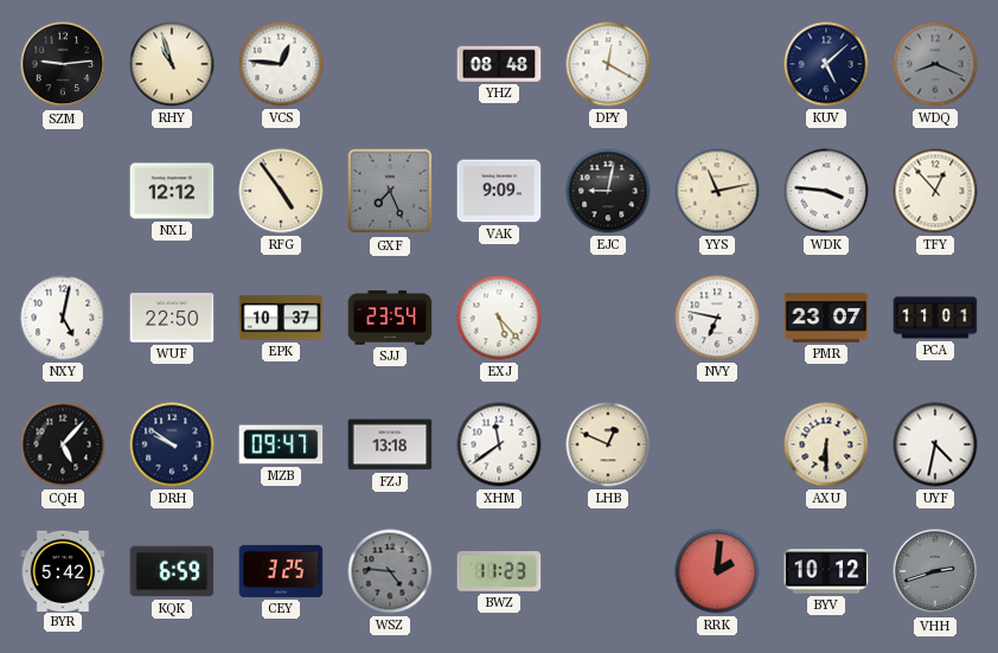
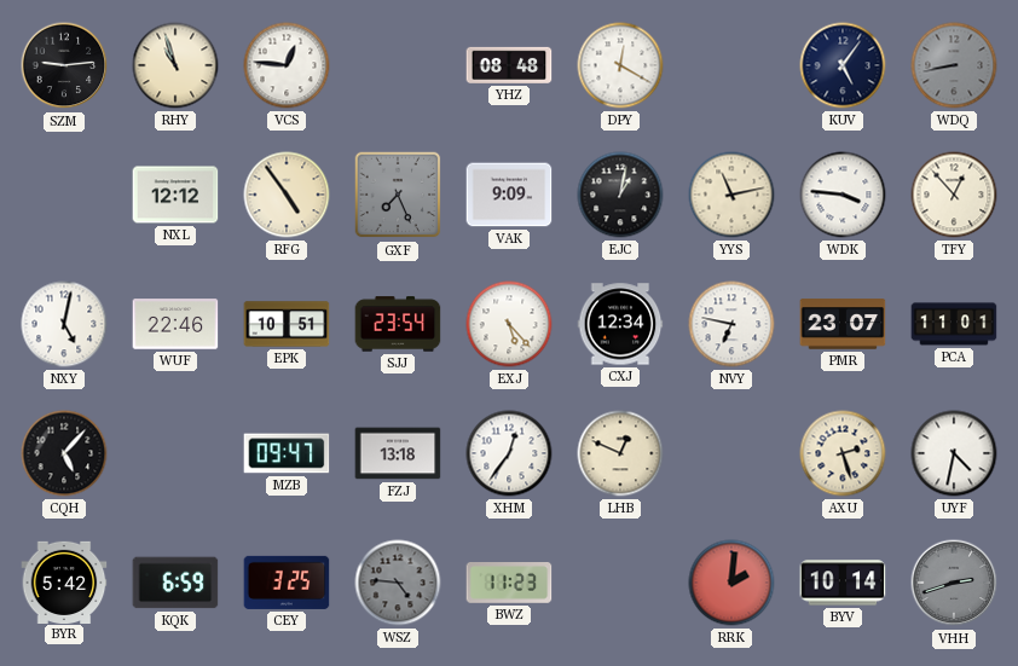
KUV: 5:08 -> 5:06
WDQ: 8:19 -> 8:43
EJC: 9:02 -> 1:02
WUF: 22:50 -> 22:46
EPK: 10:37 -> 10:51
CXJ: none -> 12:34
DRH: 9:51 -> none
XHM: 11:39 -> 12:36
AXU: 6:30 -> 2:27
BYV: 10:12 -> 10:14
